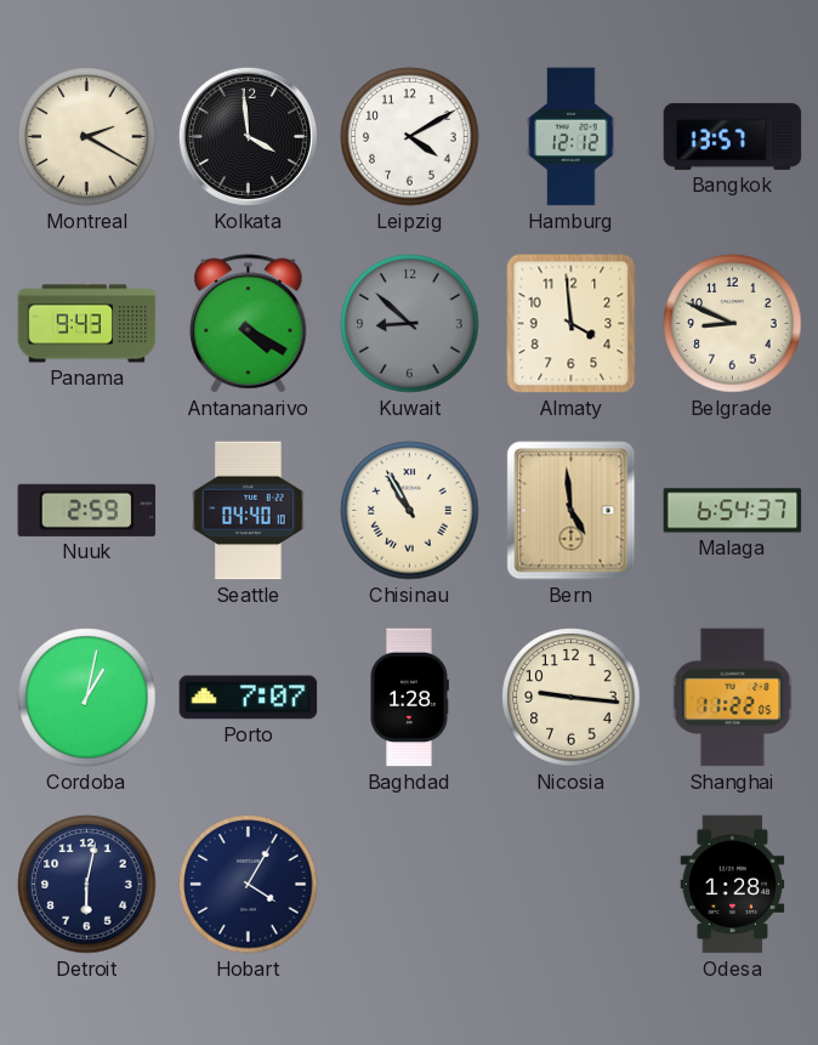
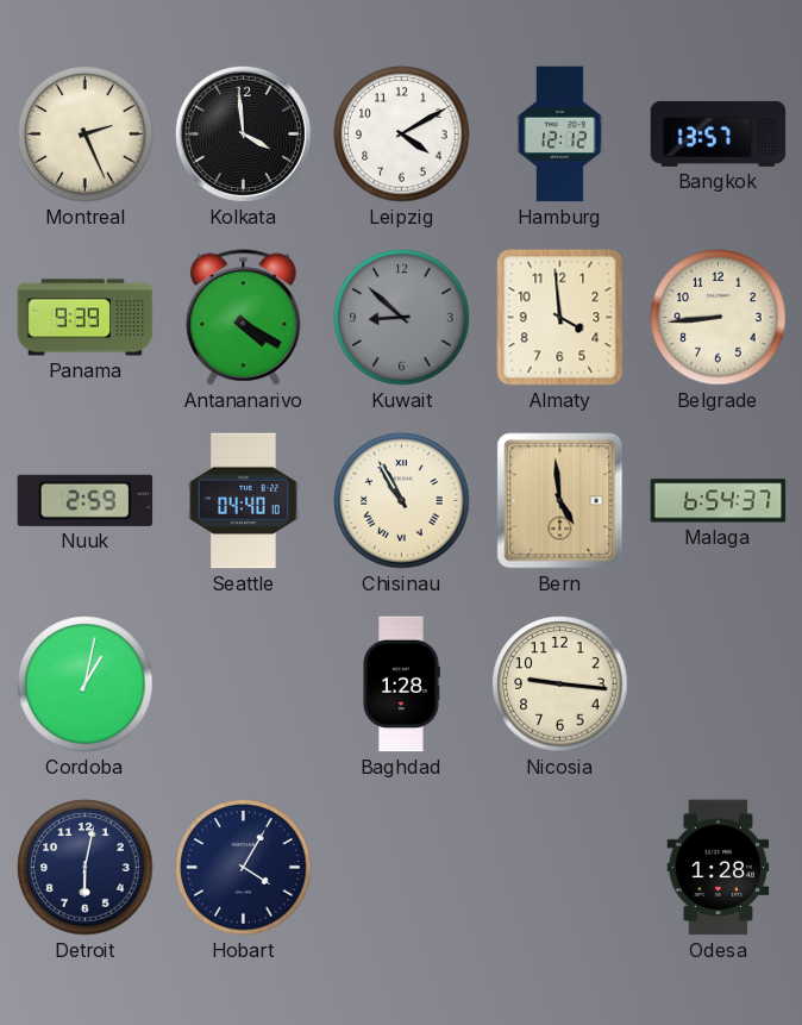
Montreal: 2:20 -> 2:26
Panama: 9:43 -> 9:39
Belgrade: 8:49 -> 8:44
Porto: 7:07 -> none
Shanghai: 11:22 -> none
